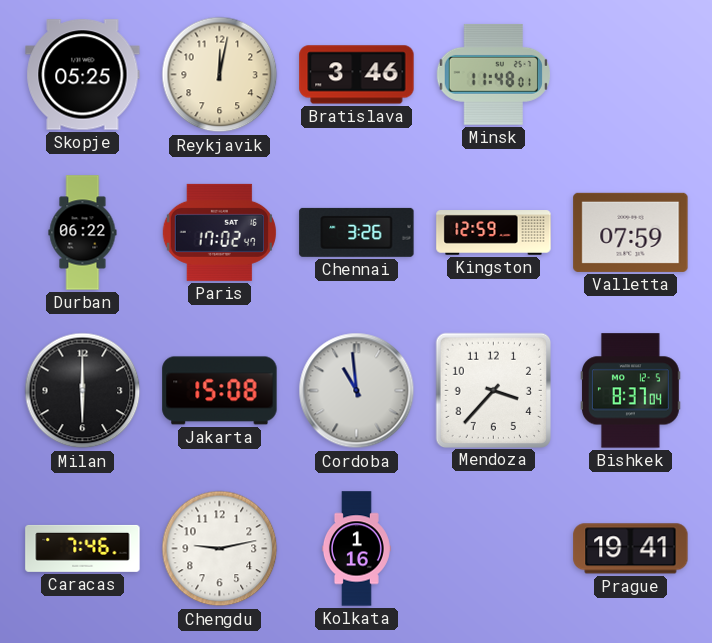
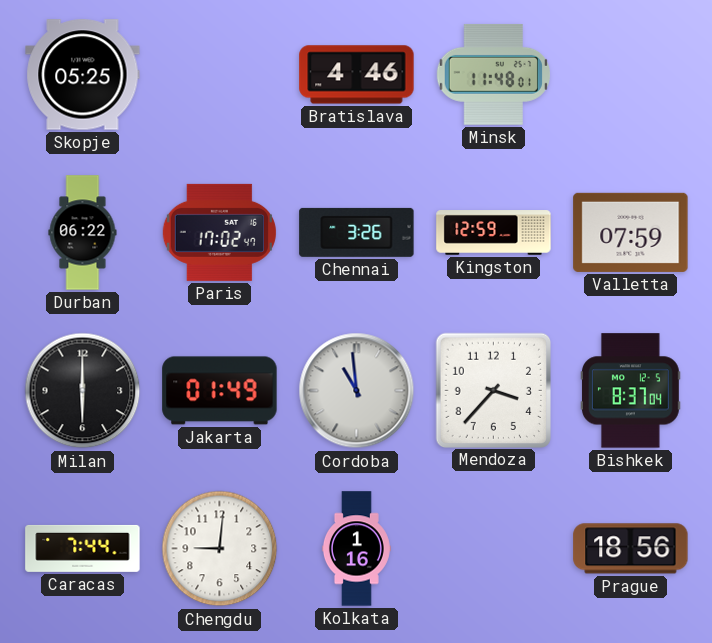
Reykjavik: 12:02 -> none
Bratislava: 3:46 -> 4:46
Jakarta: 15:08 -> 01:49
Caracas: 7:46 -> 7:44
Chengdu: 9:13 -> 9:01
Prague: 19:41 -> 18:56
